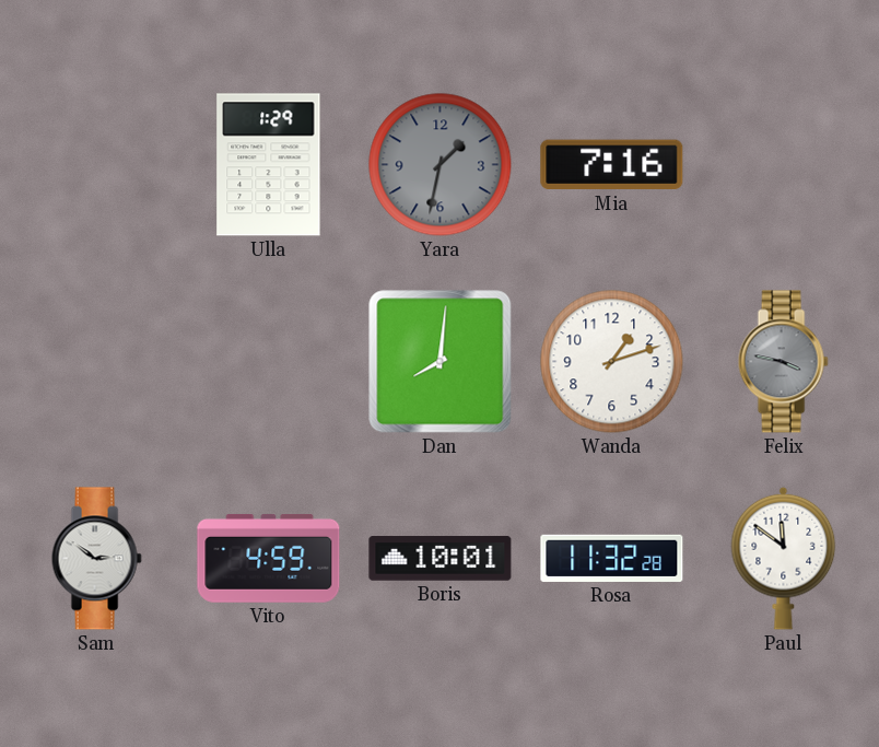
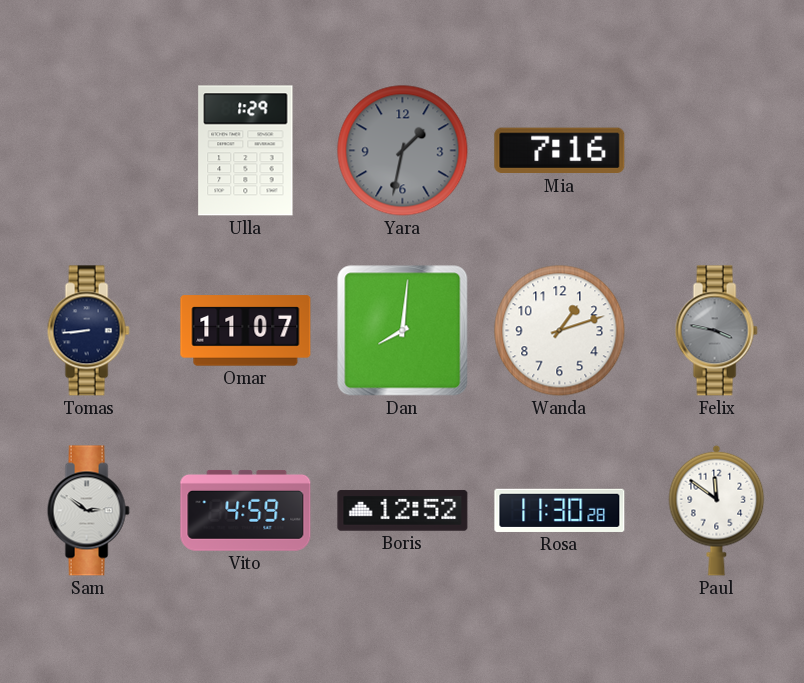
Tomas: none -> 8:44
Omar: none -> 11:07
Boris: 10:01 -> 12:52
Rosa: 11:32 -> 11:30
